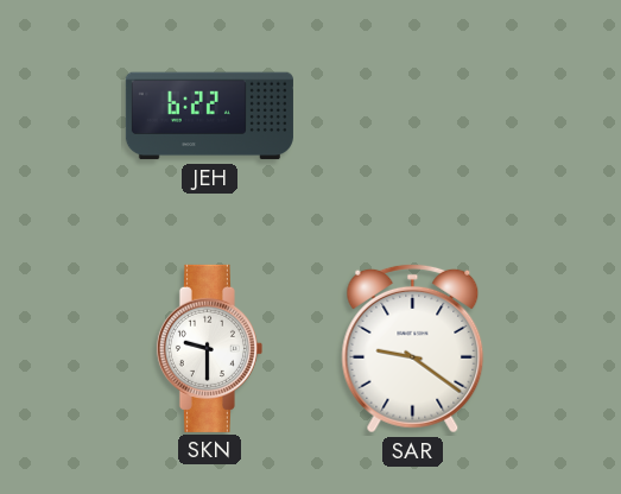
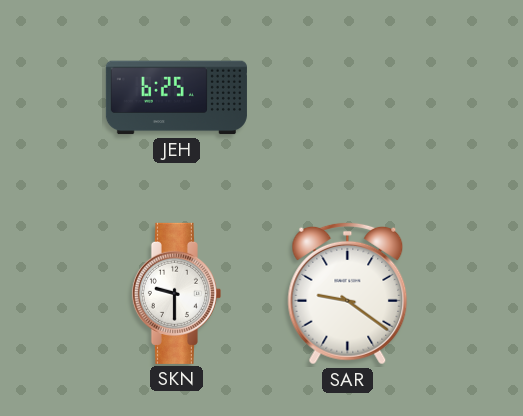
JEH: 6:22 -> 6:25
